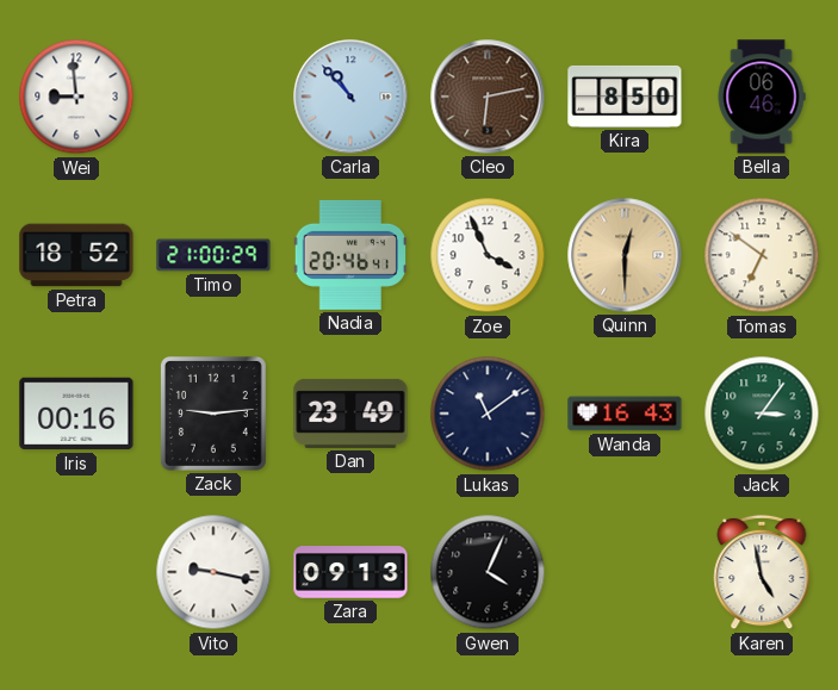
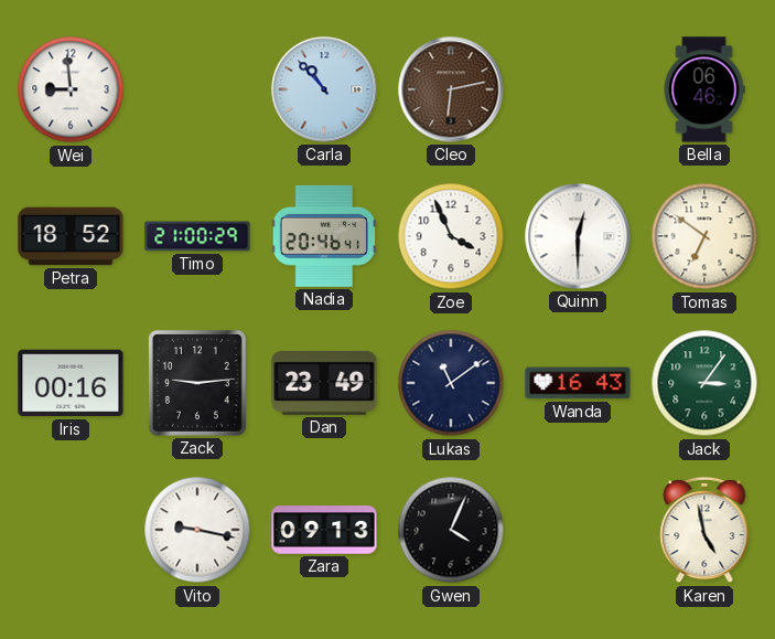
Kira: 8:50 -> none
Quinn dial: champagne -> white
